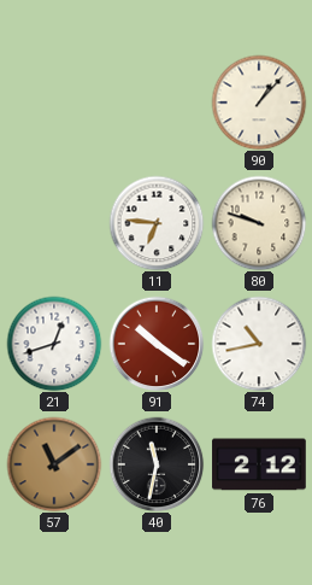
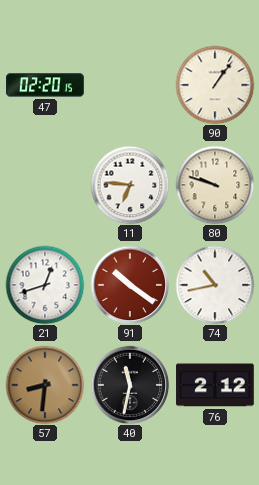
47: none -> 02:20
90: 1:07 -> 1:06
57: 11:09 -> 8:31
